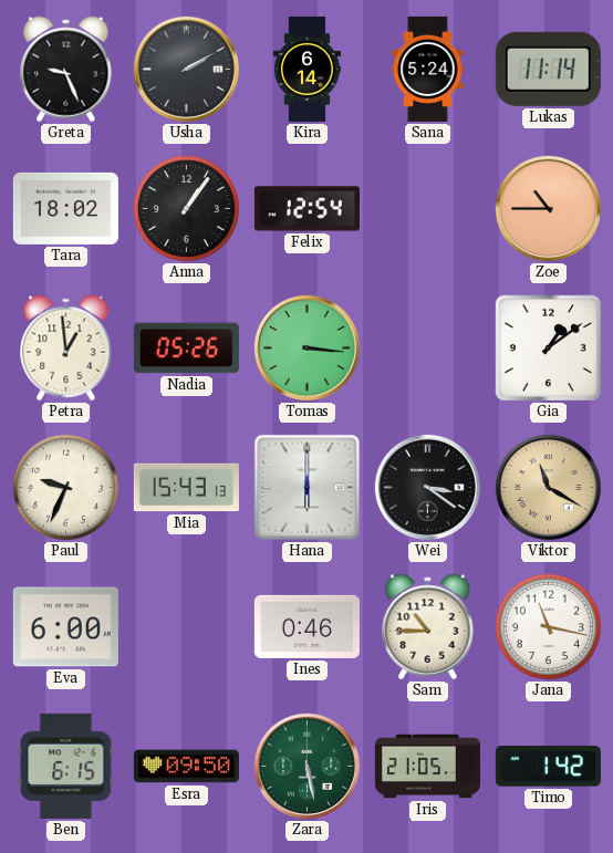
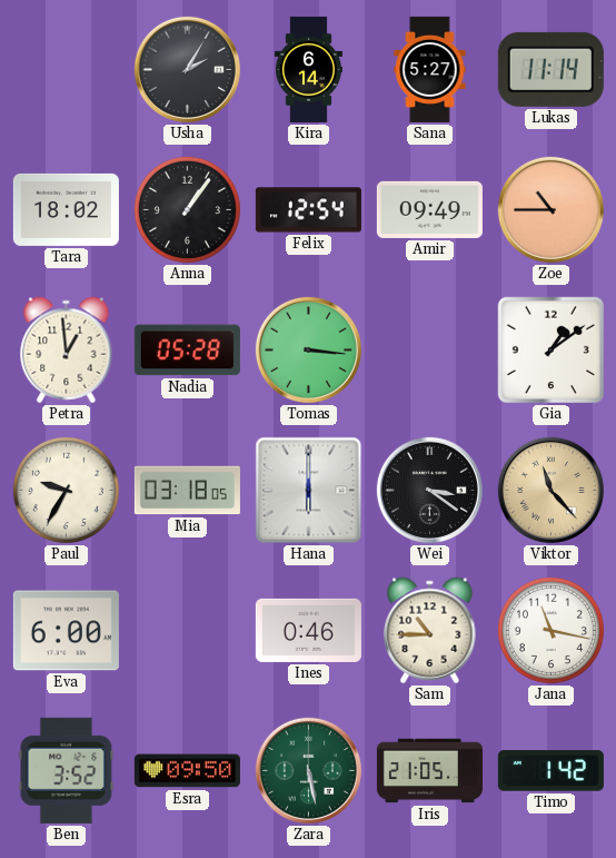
Greta: 9:26 -> none
Usha: 2:10 -> 2:05
Sana: 5:24 -> 5:27
Amir: none -> 09:49
Nadia: 05:26 -> 05:28
Paul: 9:34 -> 9:35
Mia: 15:43 -> 03:18
Viktor: 11:20 -> 11:23
Ben: 6:15 -> 3:52
